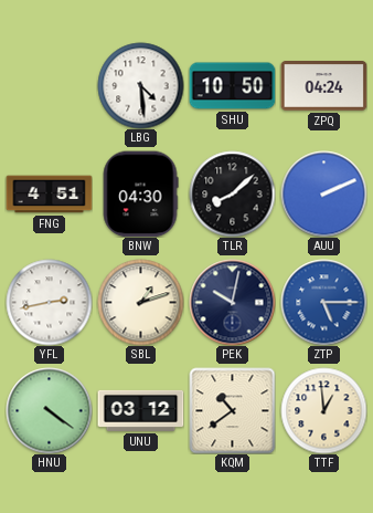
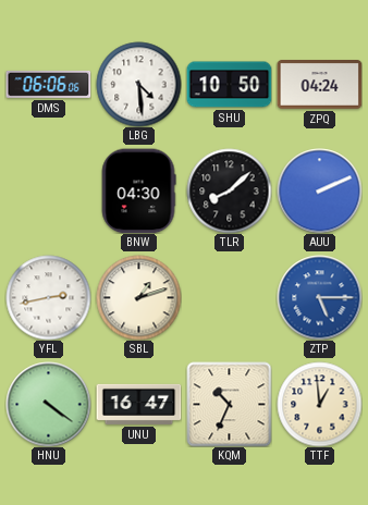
DMS: none -> 06:06
FNG: 4:51 -> none
PEK: 10:02 -> none
UNU: 03:12 -> 16:47
KQM: 10:39 -> 10:34
